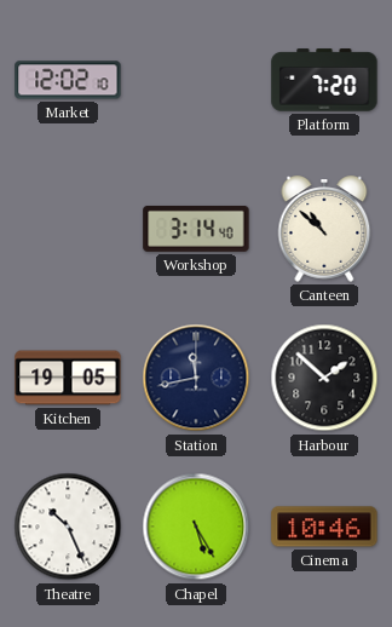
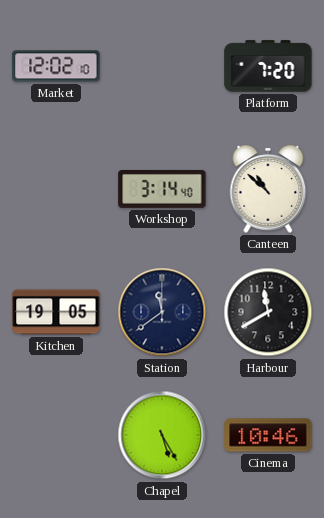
Station: 11:43 -> 11:39
Harbour: 1:52 -> 11:40
Theatre: 10:26 -> none
